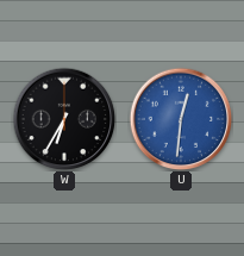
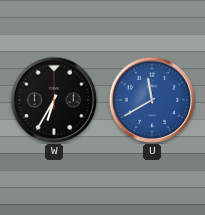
U: 12:31 -> 11:40
